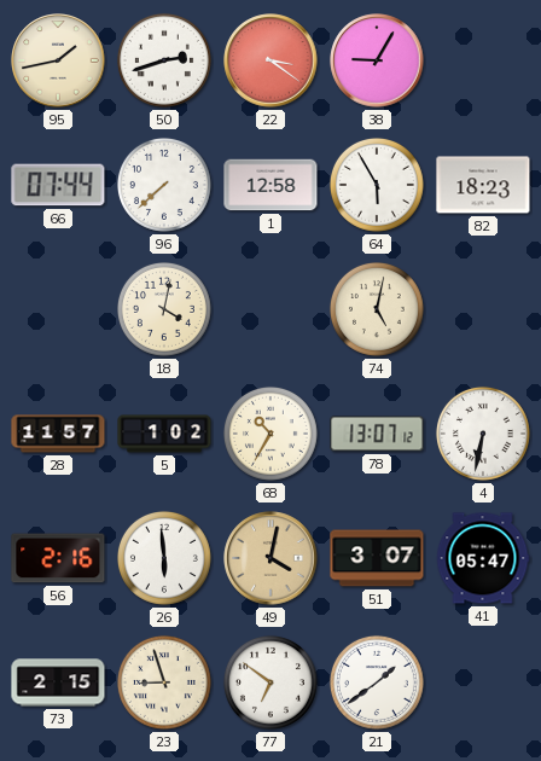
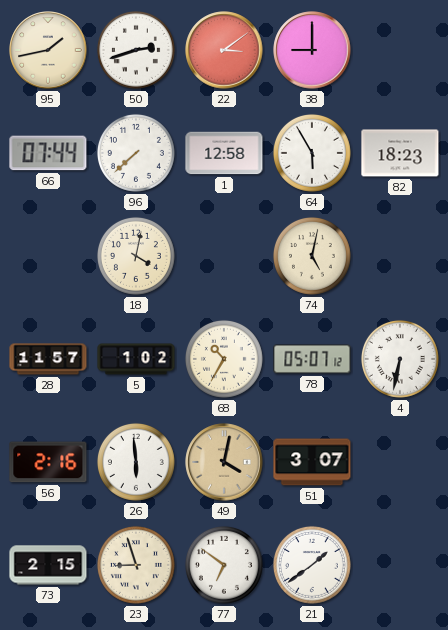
22: 3:21 -> 3:09
38: 9:05 -> 9:00
78: 13:07 -> 05:07
41: 05:47 -> none
